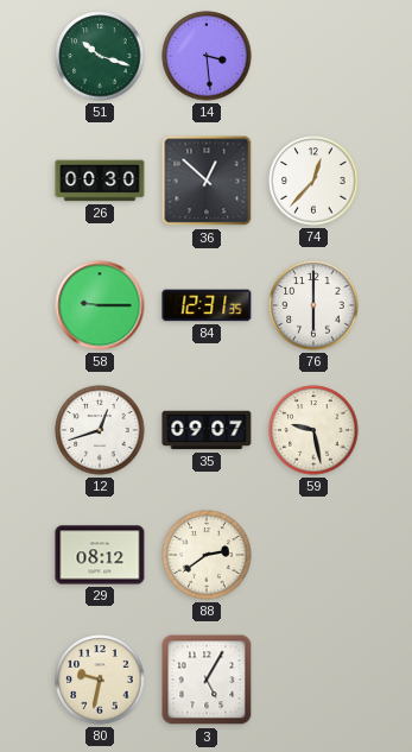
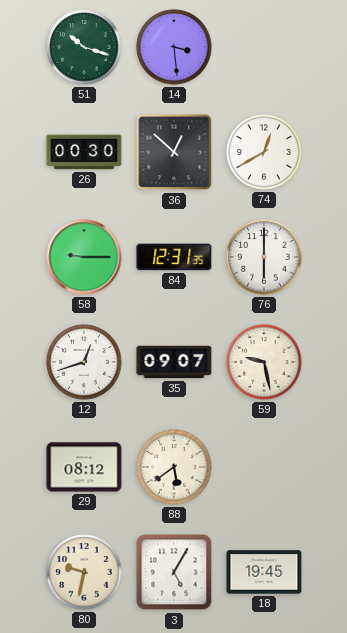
74: 12:37 -> 12:40
88: 2:39 -> 5:39
18: none -> 19:45
